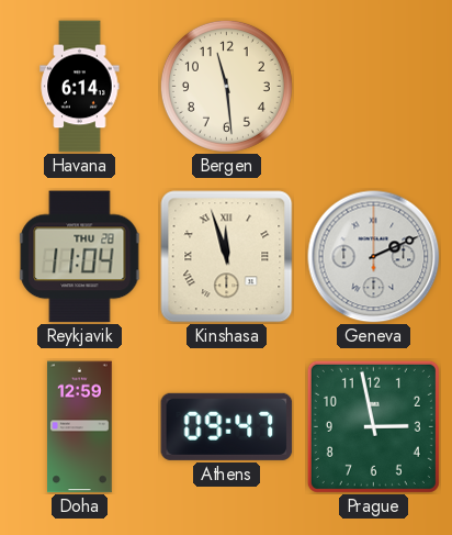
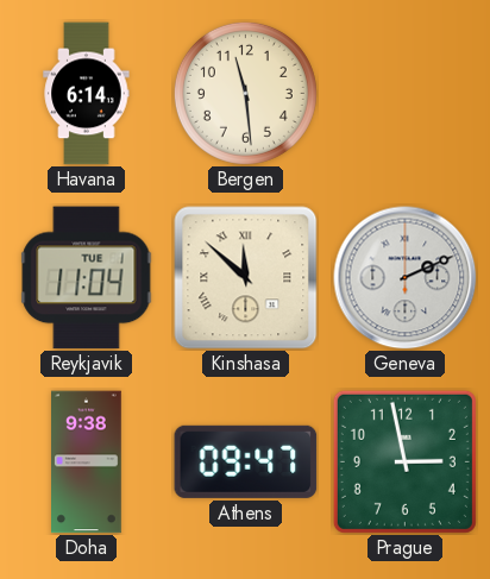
Reykjavik date: THU 28 -> TUE 1
Kinshasa: 11:57 -> 11:52
Doha: 12:59 -> 9:38
